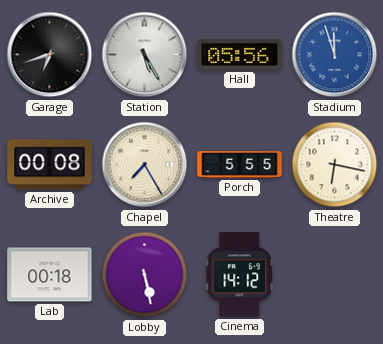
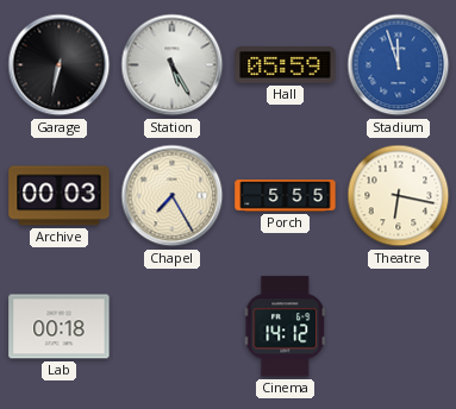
Garage: 6:42 -> 6:32
Hall: 05:56 -> 05:59
Archive: 00:08 -> 00:03
Lobby: 5:28 -> none
